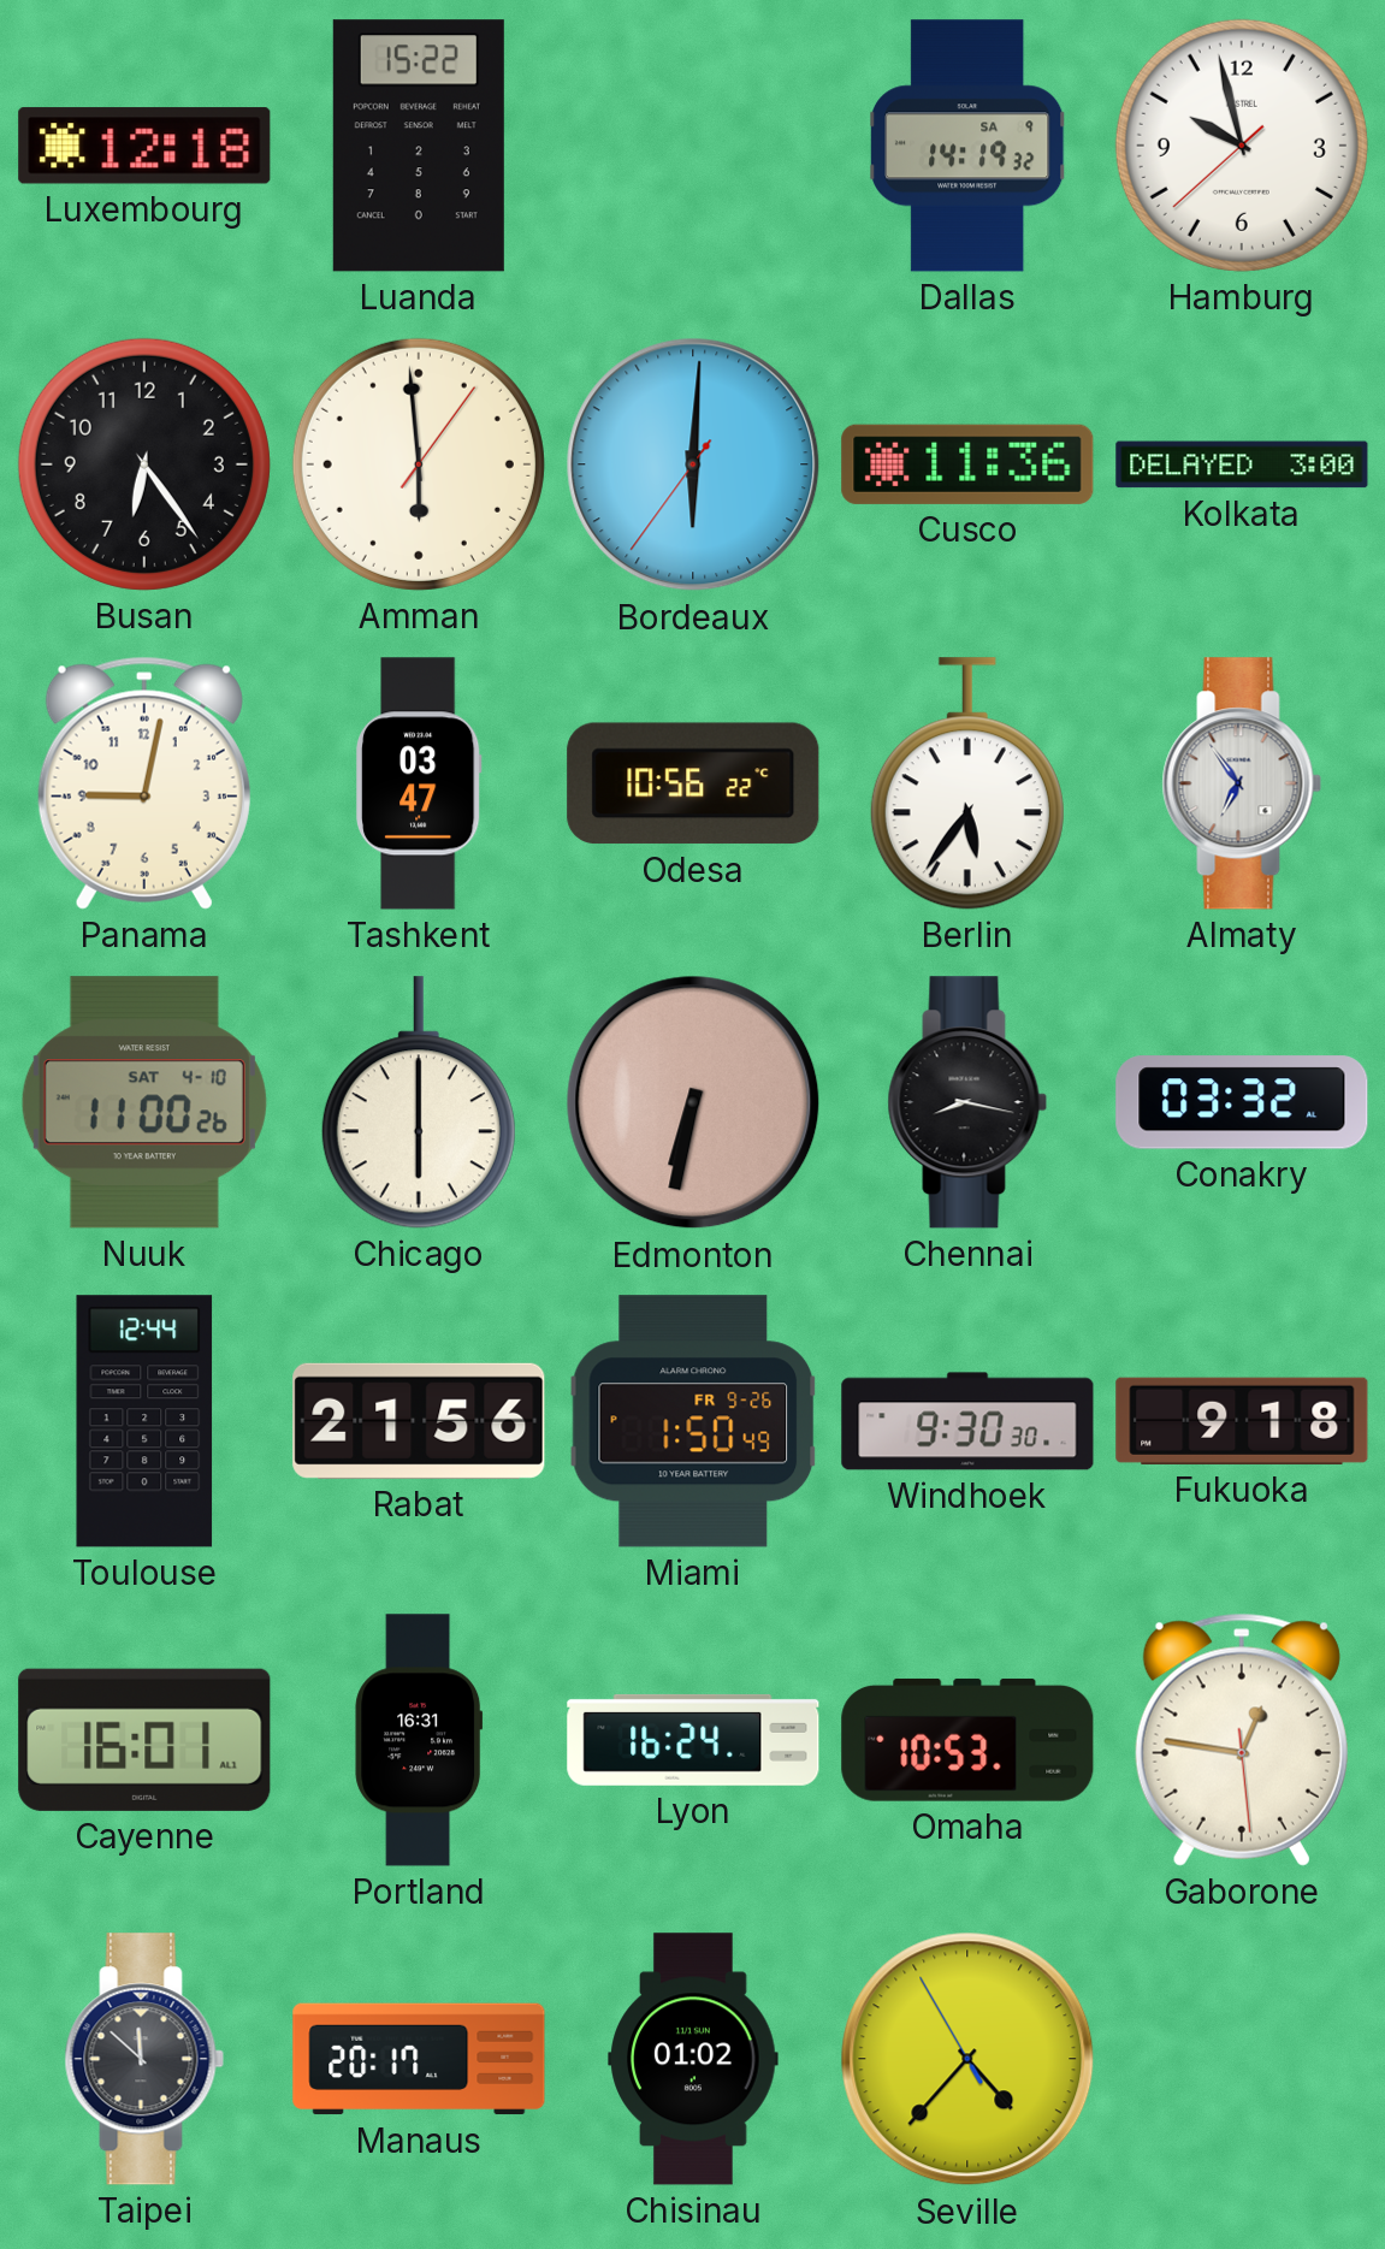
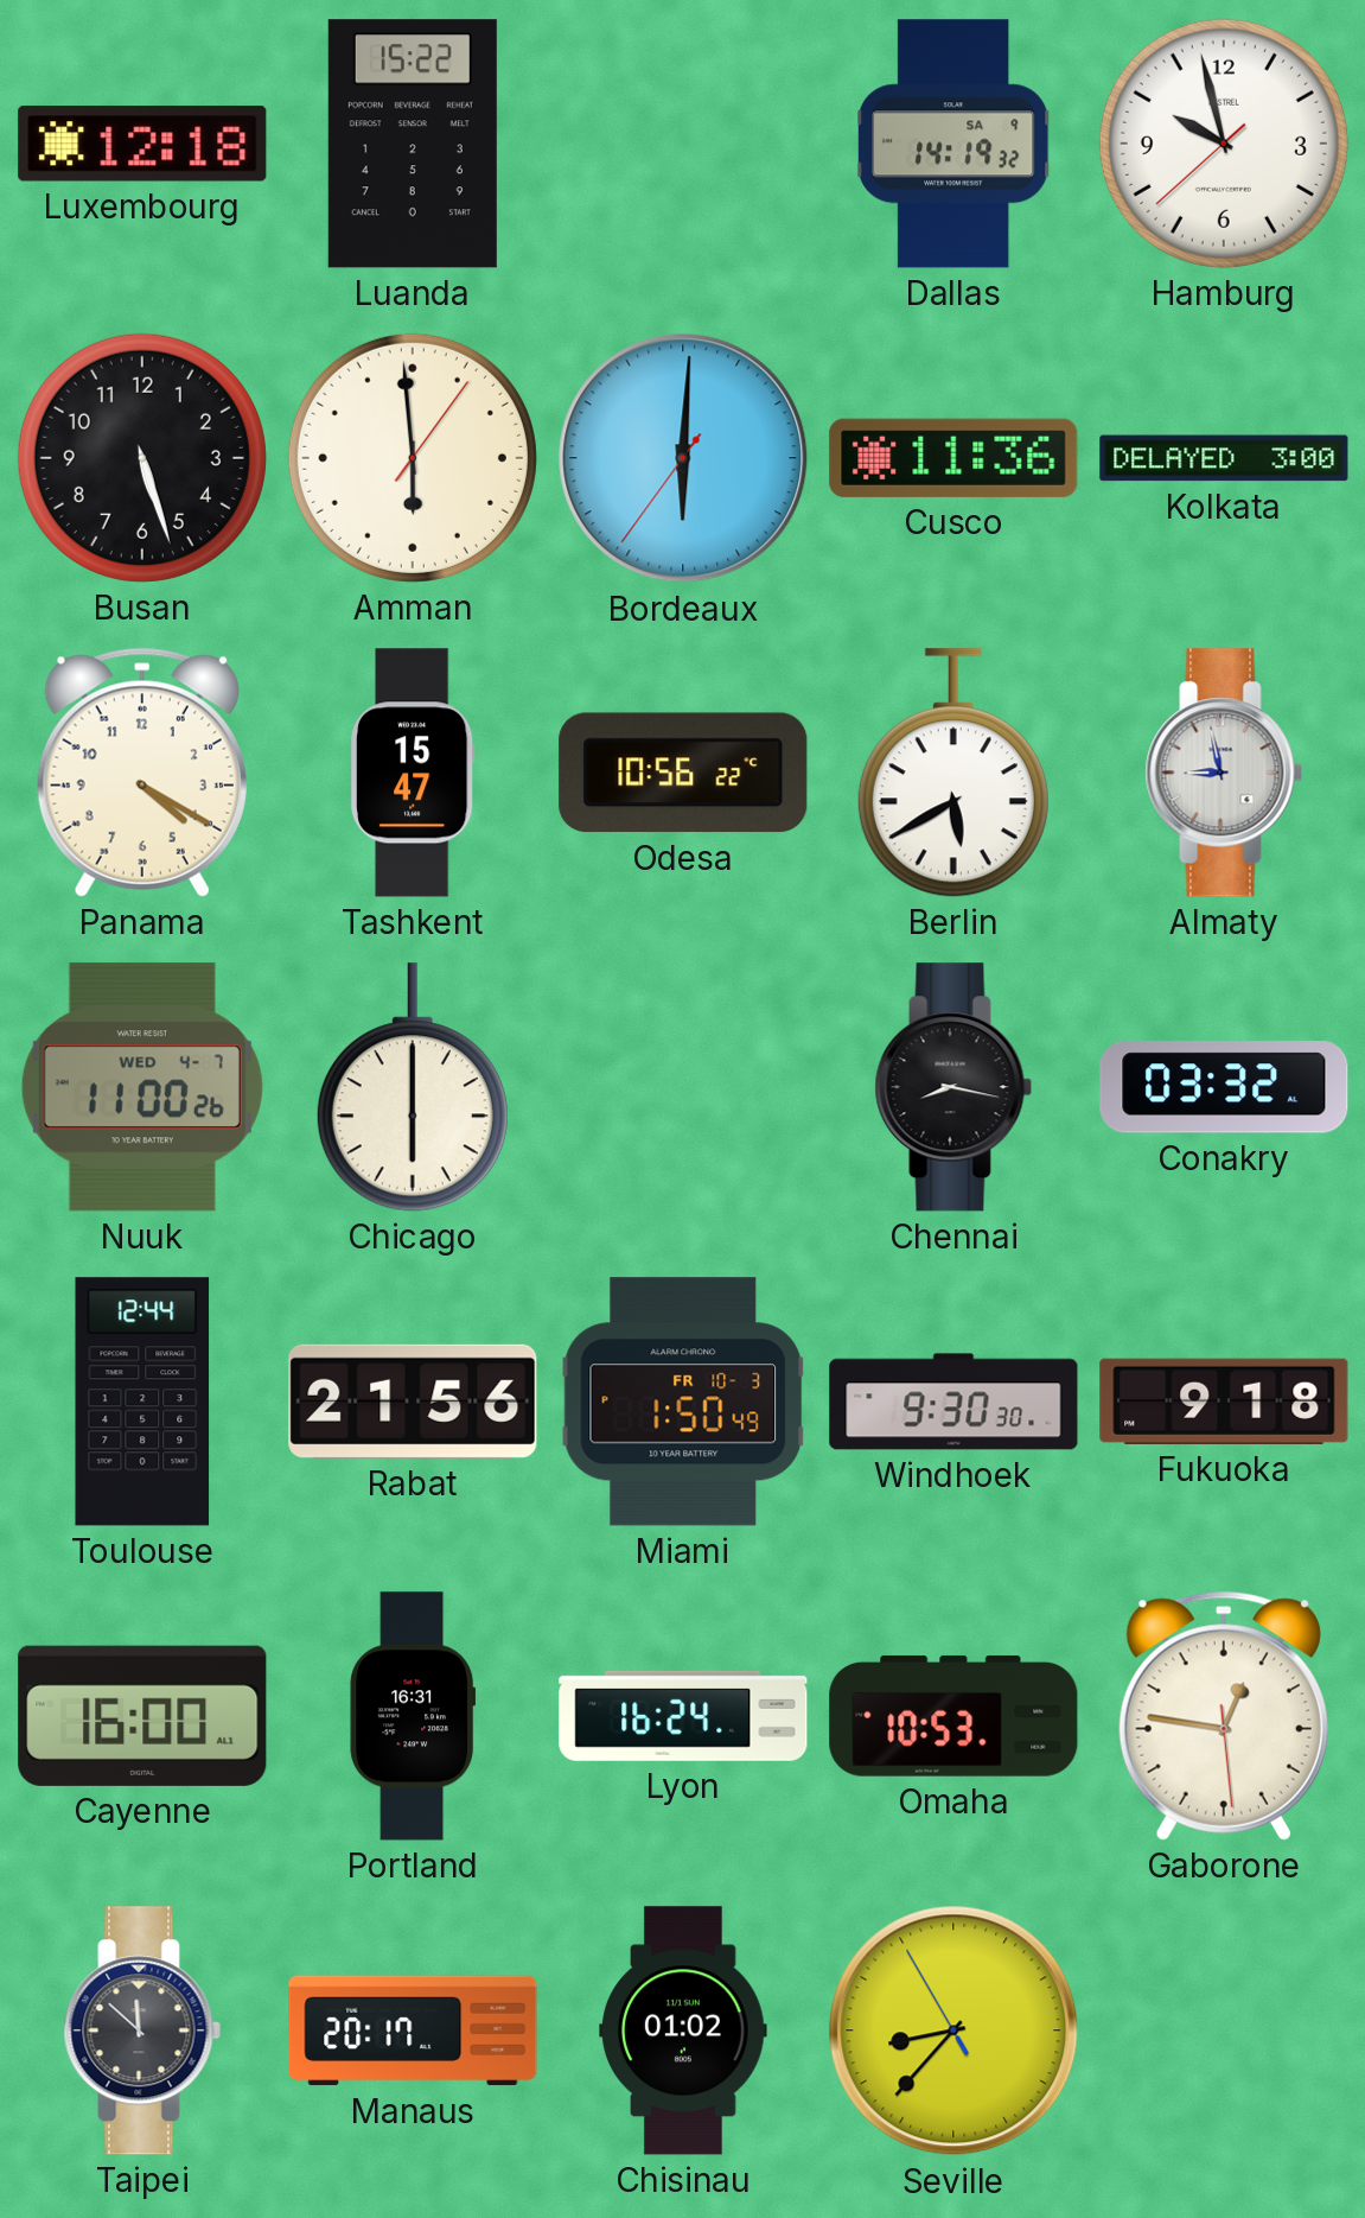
Busan: 6:24 -> 5:27
Panama: 9:02 -> 4:20
Tashkent: 03:47 -> 15:47
Berlin: 5:36 -> 5:40
Almaty: 6:54 -> 8:58
Nuuk date: SAT 4-10 -> WED 4-7
Edmonton: 6:32 -> none
Miami date: FR 9-26 -> FR 10-3
Cayenne: 16:01 -> 16:00
Seville: 4:36 -> 8:36
